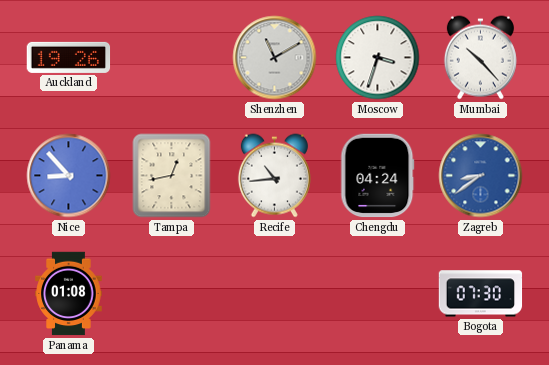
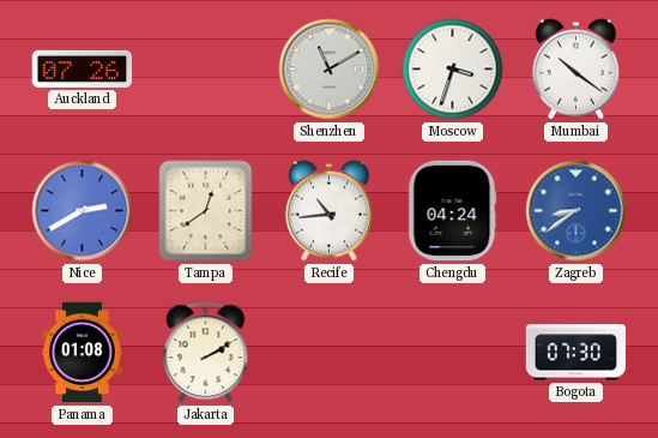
Auckland: 19:26 -> 07:26
Mumbai: 10:23 -> 10:21
Nice: 8:53 -> 2:40
Tampa: 12:43 -> 12:39
Jakarta: none -> 2:10
